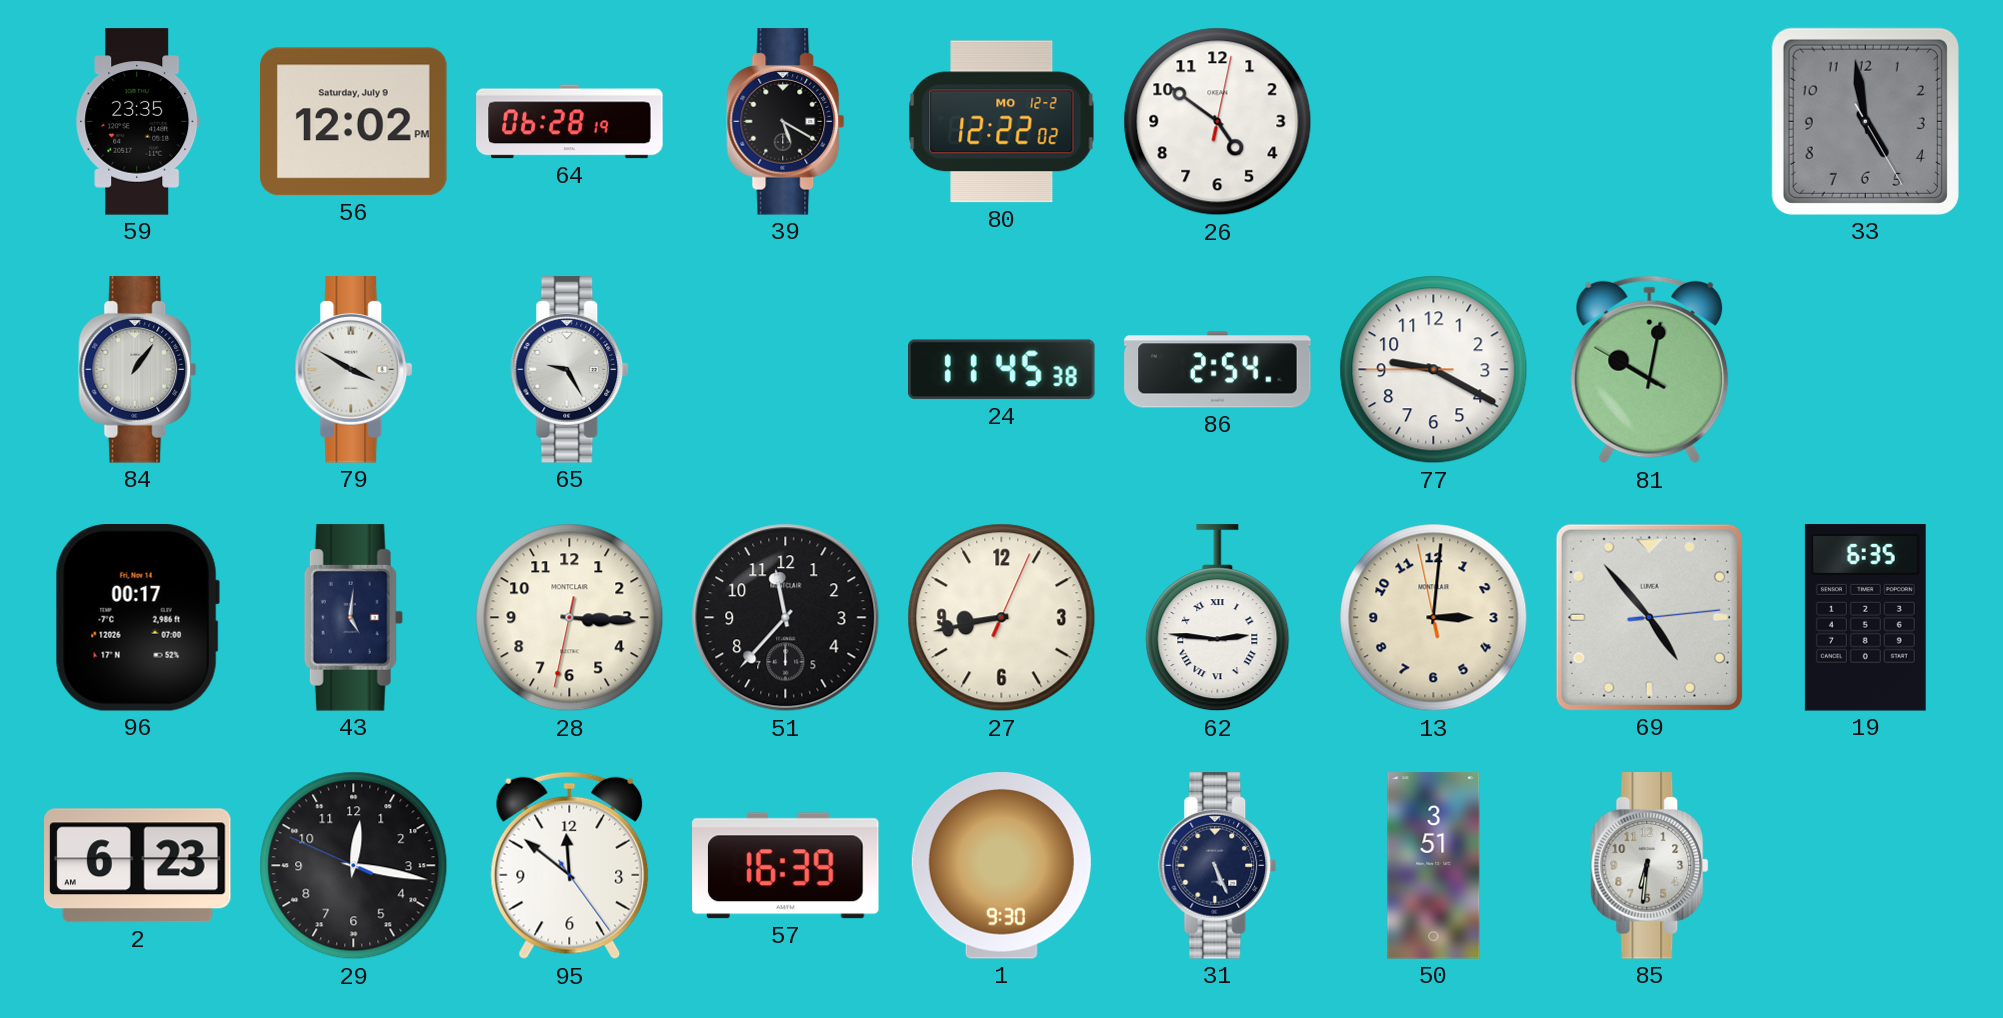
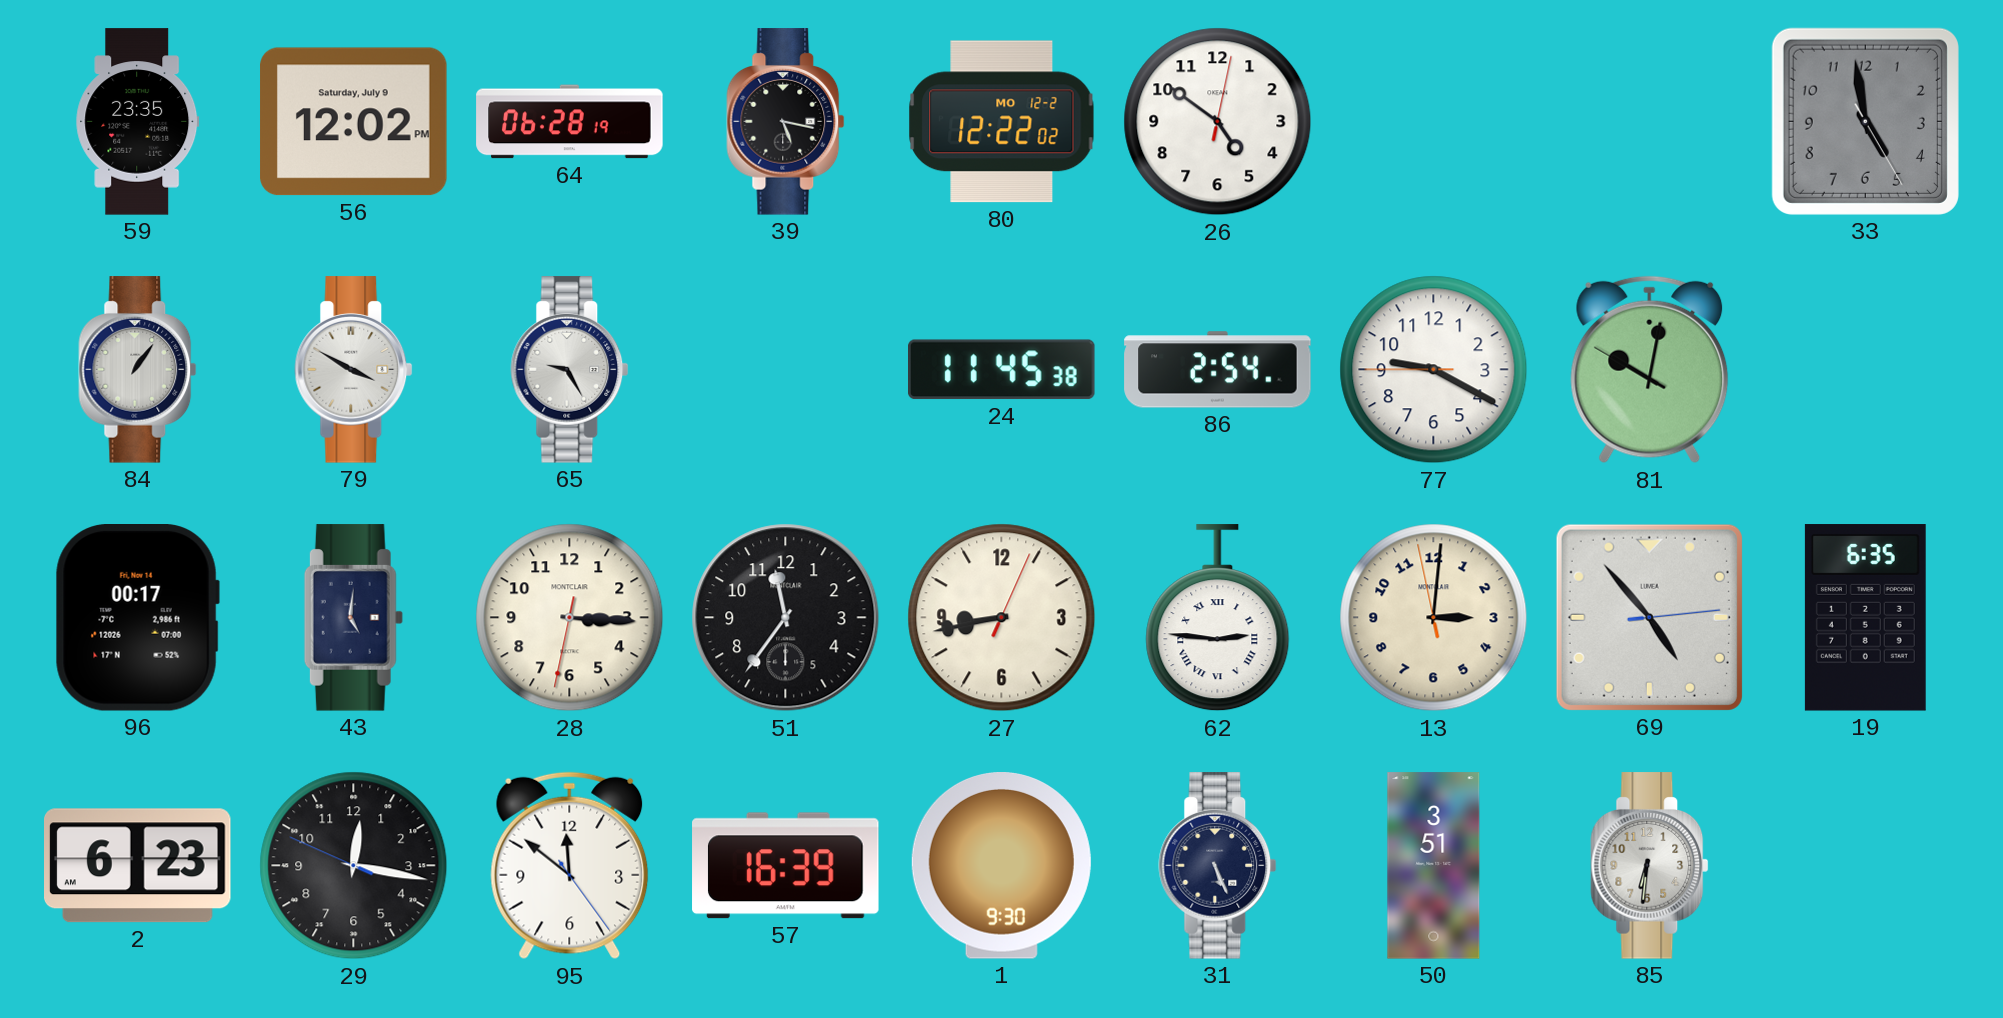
39: 5:20 -> 5:17
51: 11:37 -> 11:36
